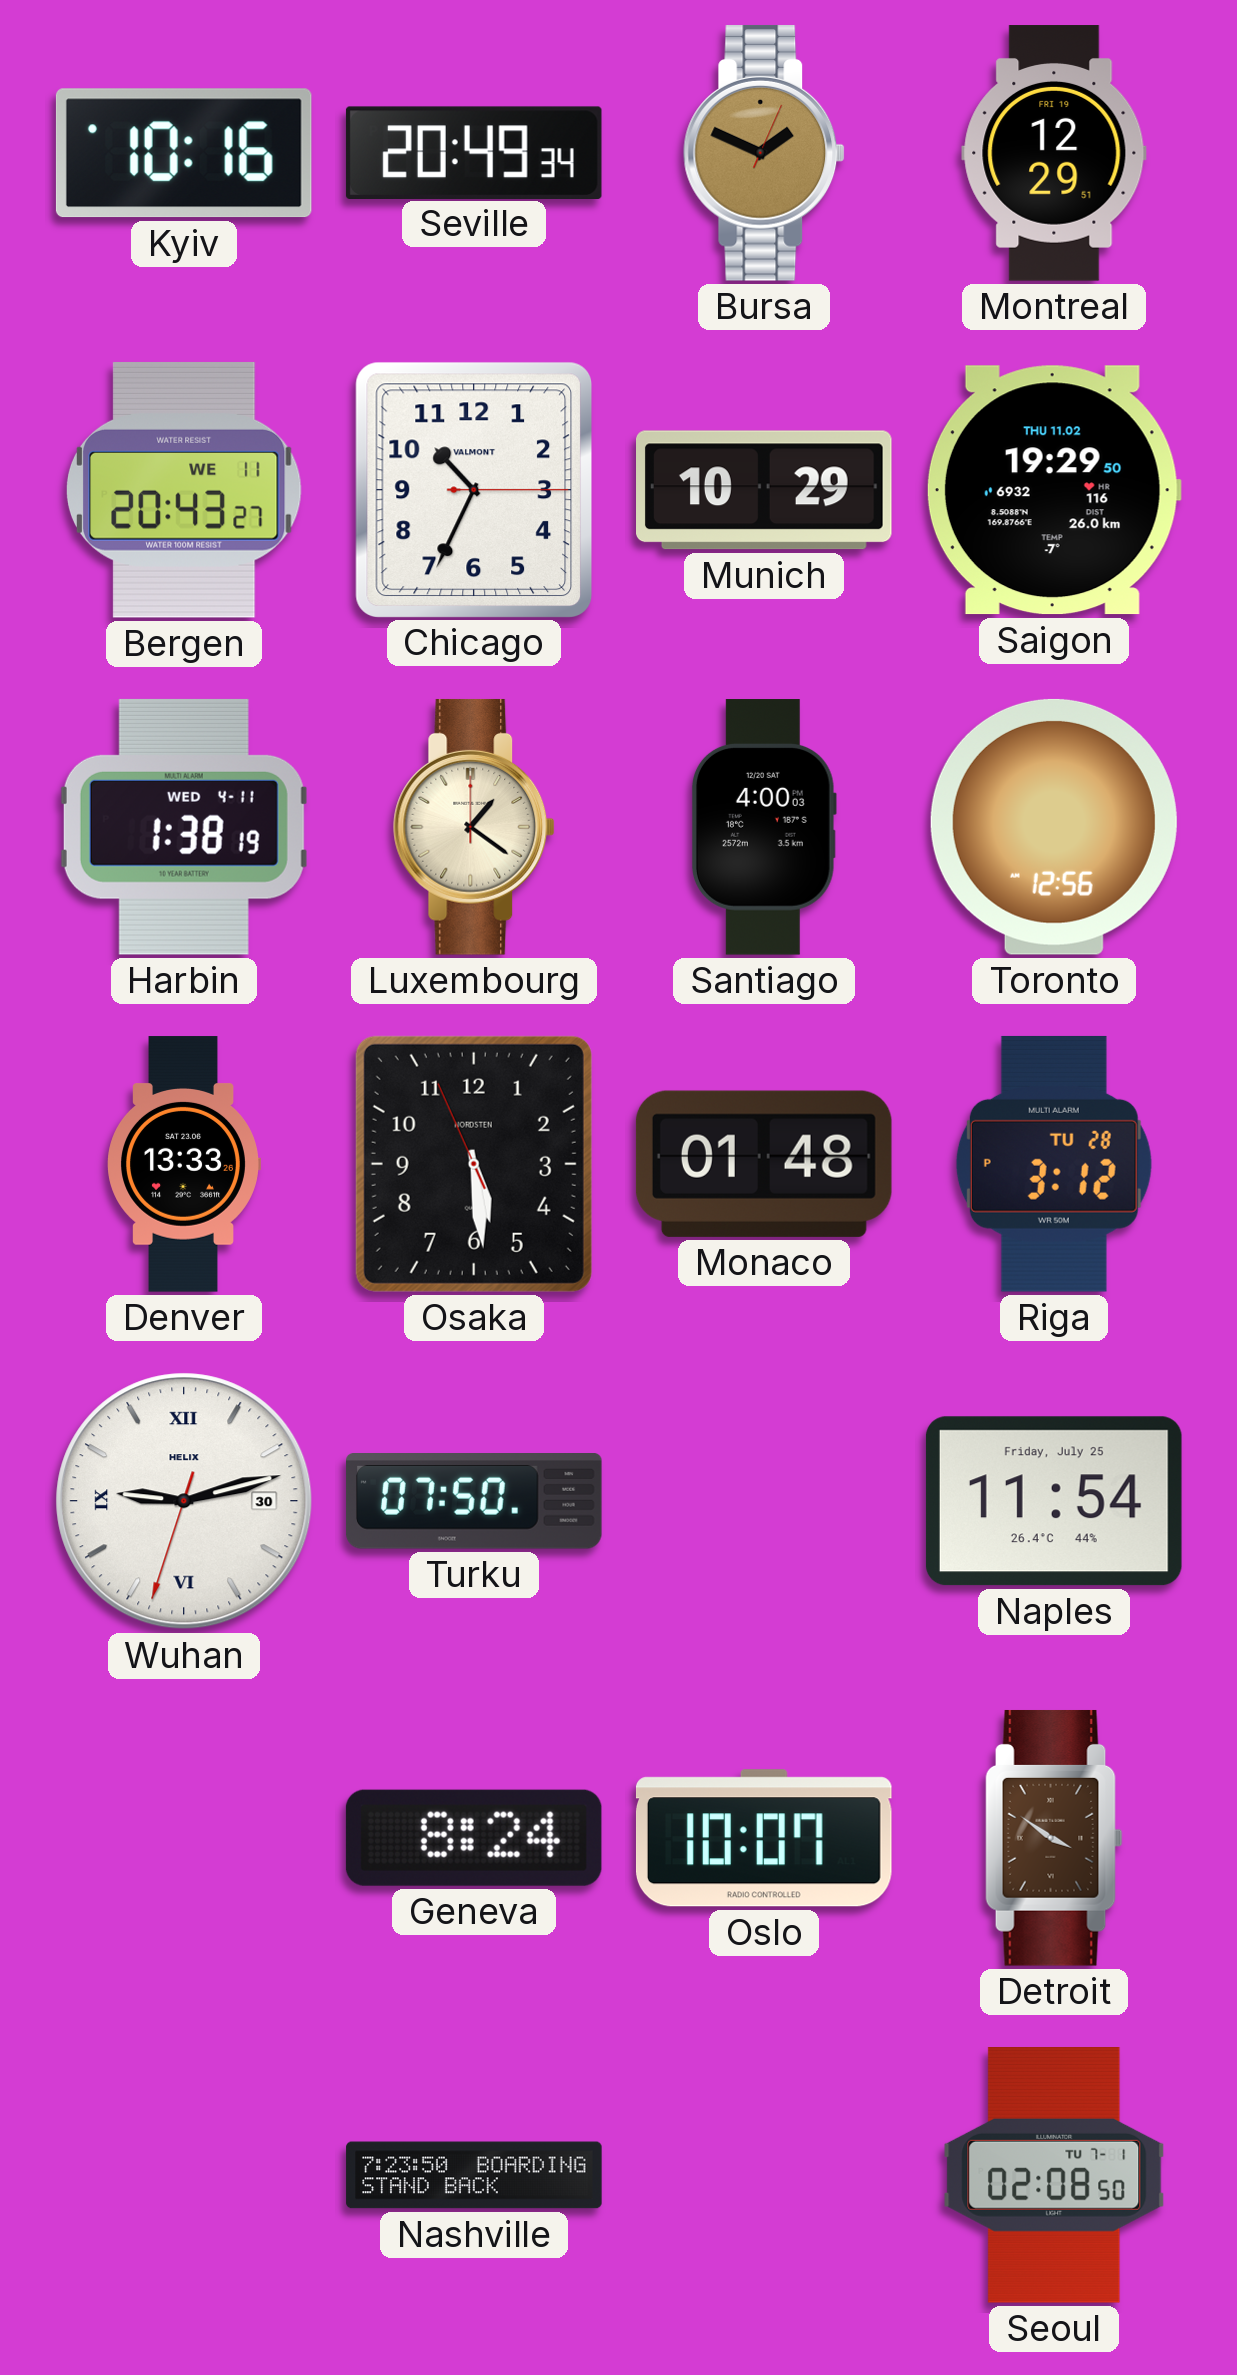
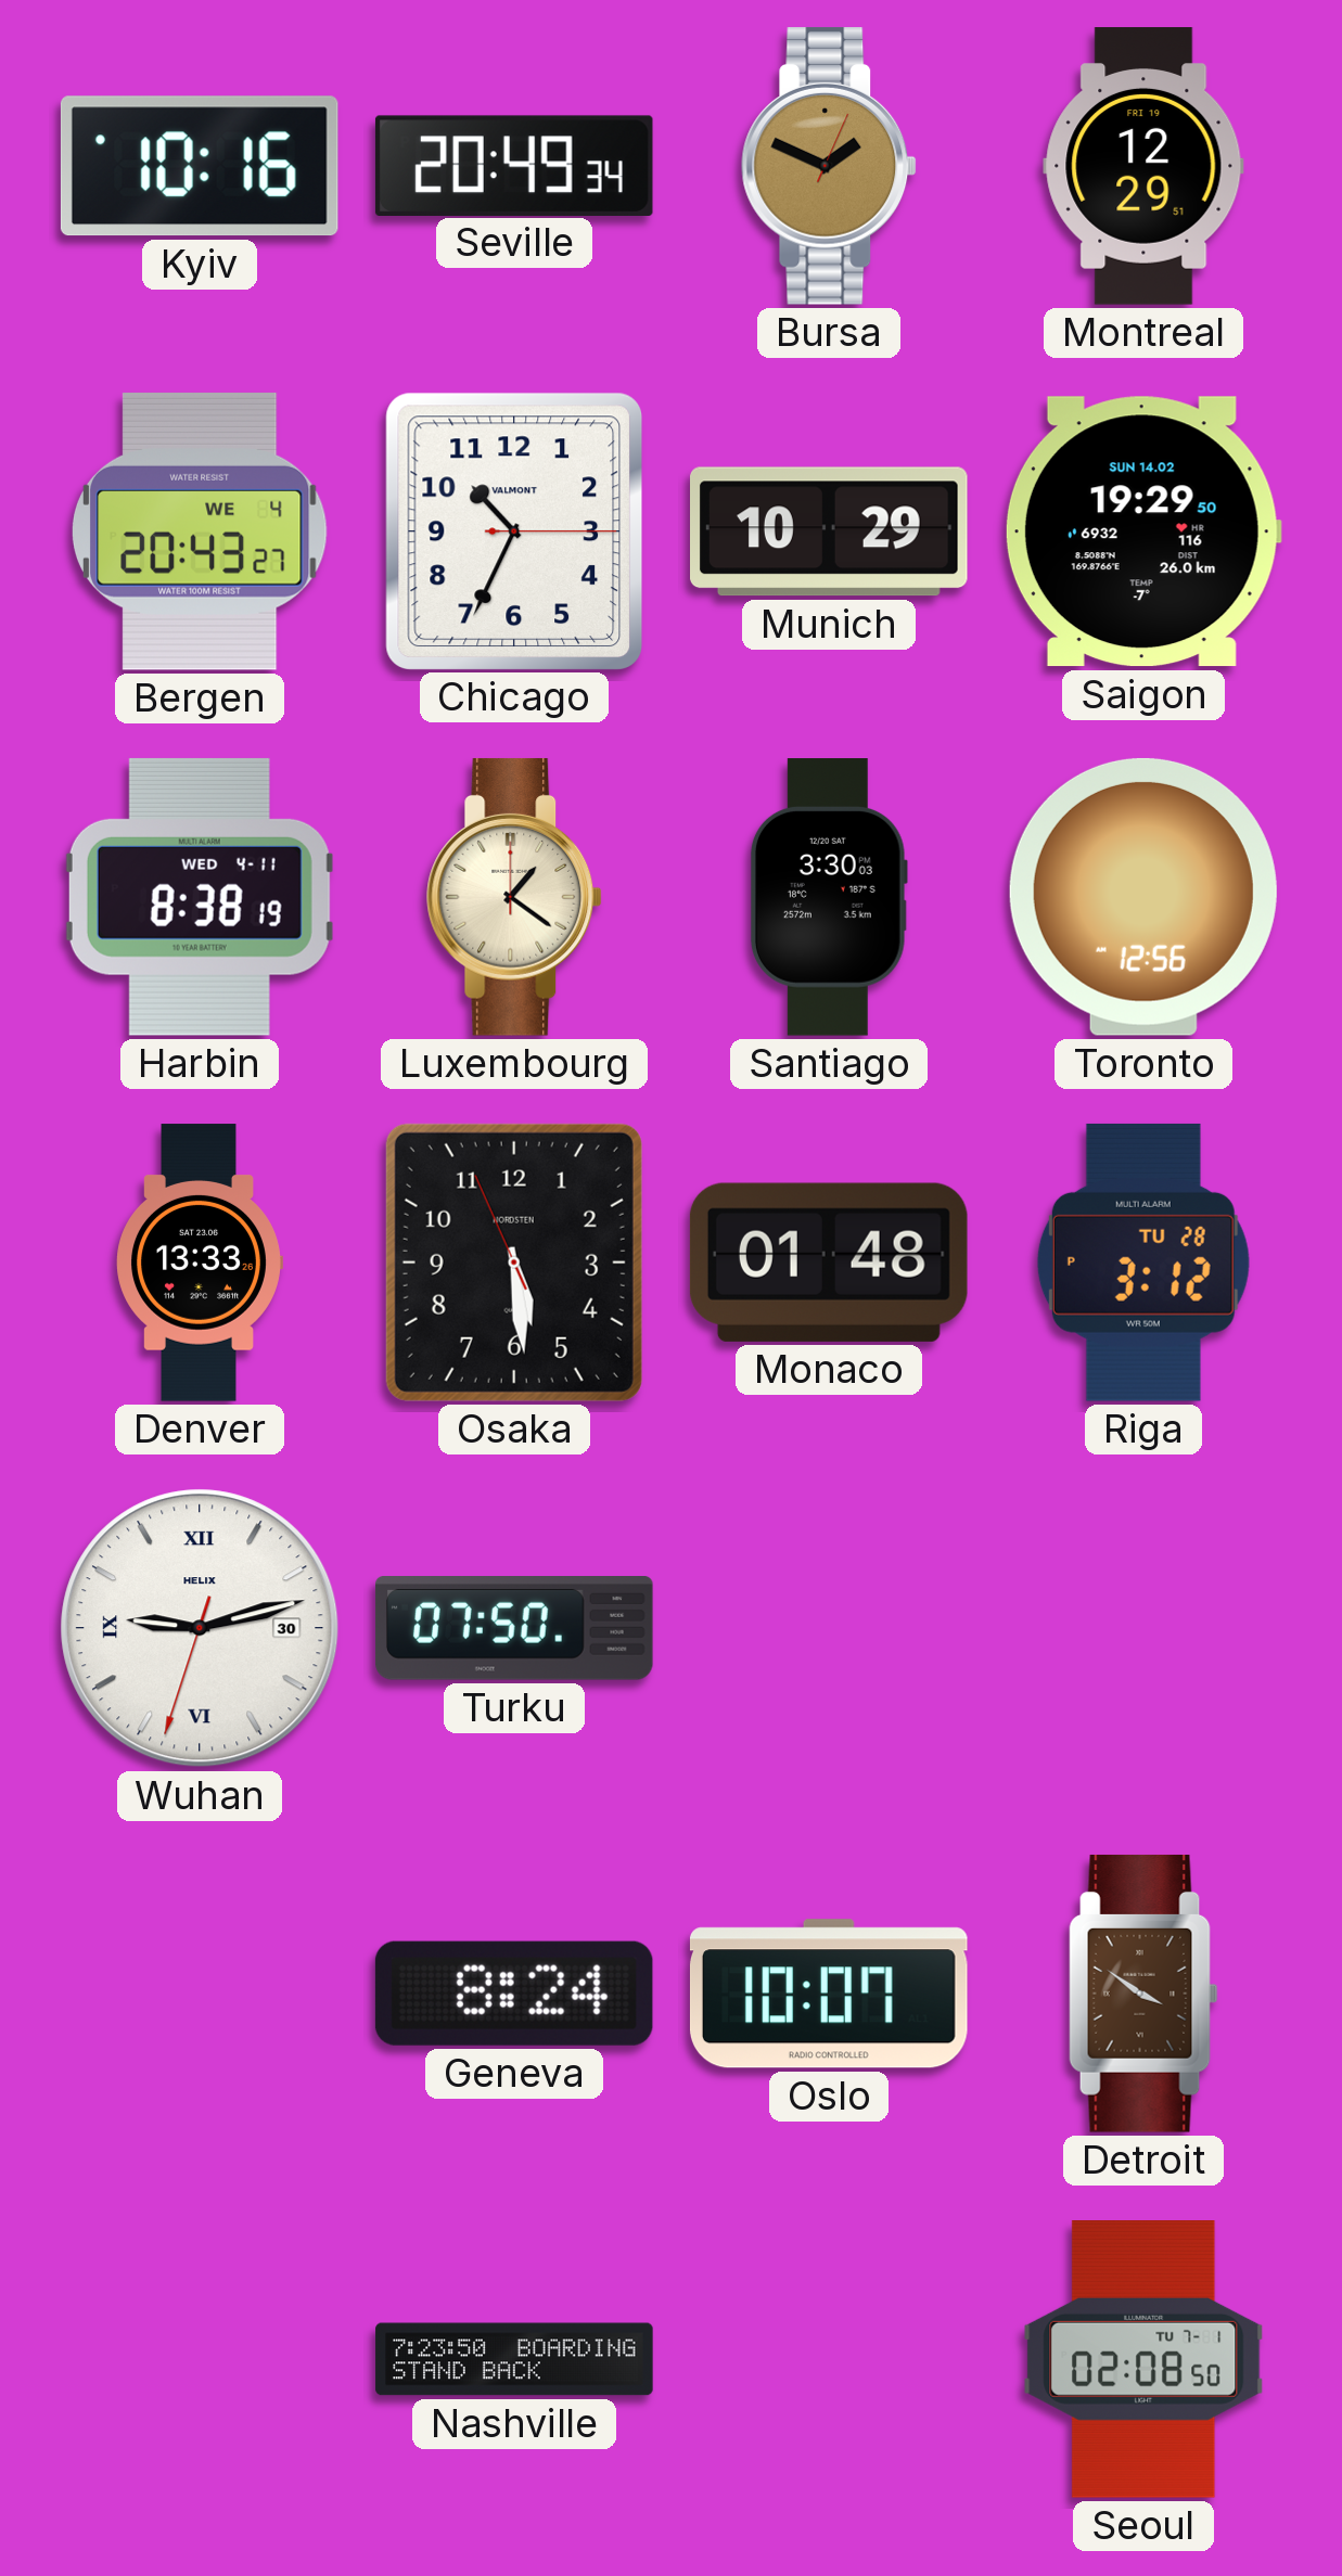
Bergen date: WE 11 -> WE 4
Saigon date: THU 11.02 -> SUN 14.02
Harbin: 1:38 -> 8:38
Santiago: 4:00 -> 3:30
Naples: 11:54 -> none
